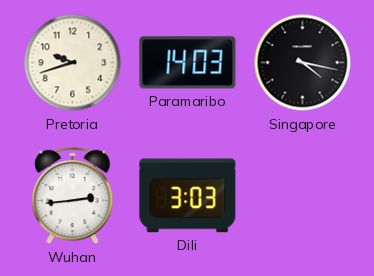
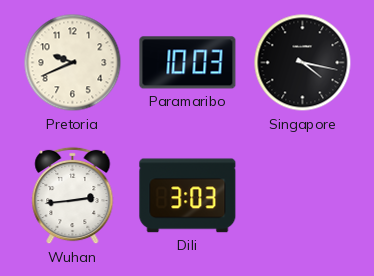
Pretoria: 9:42 -> 9:41
Paramaribo: 14:03 -> 10:03
